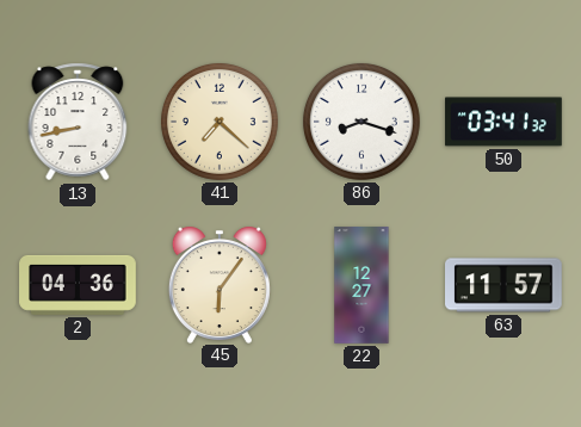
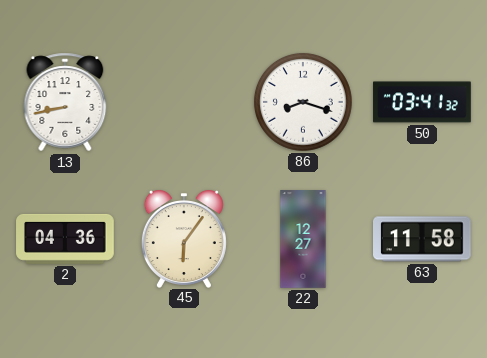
41: 7:22 -> none
63: 11:57 -> 11:58
